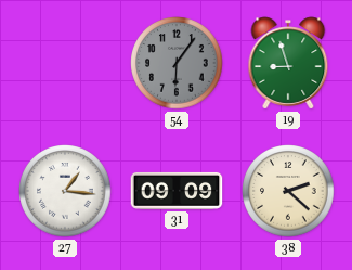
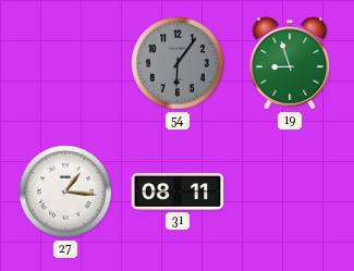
31: 09:09 -> 08:11
38: 2:22 -> none
